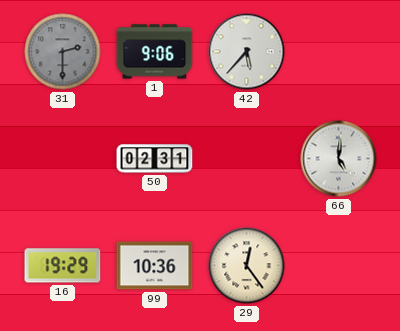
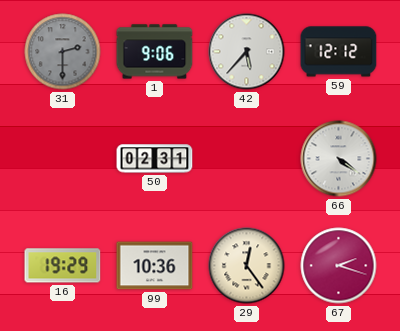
59: none -> 12:12
66: 5:01 -> 4:21
67: none -> 2:18
